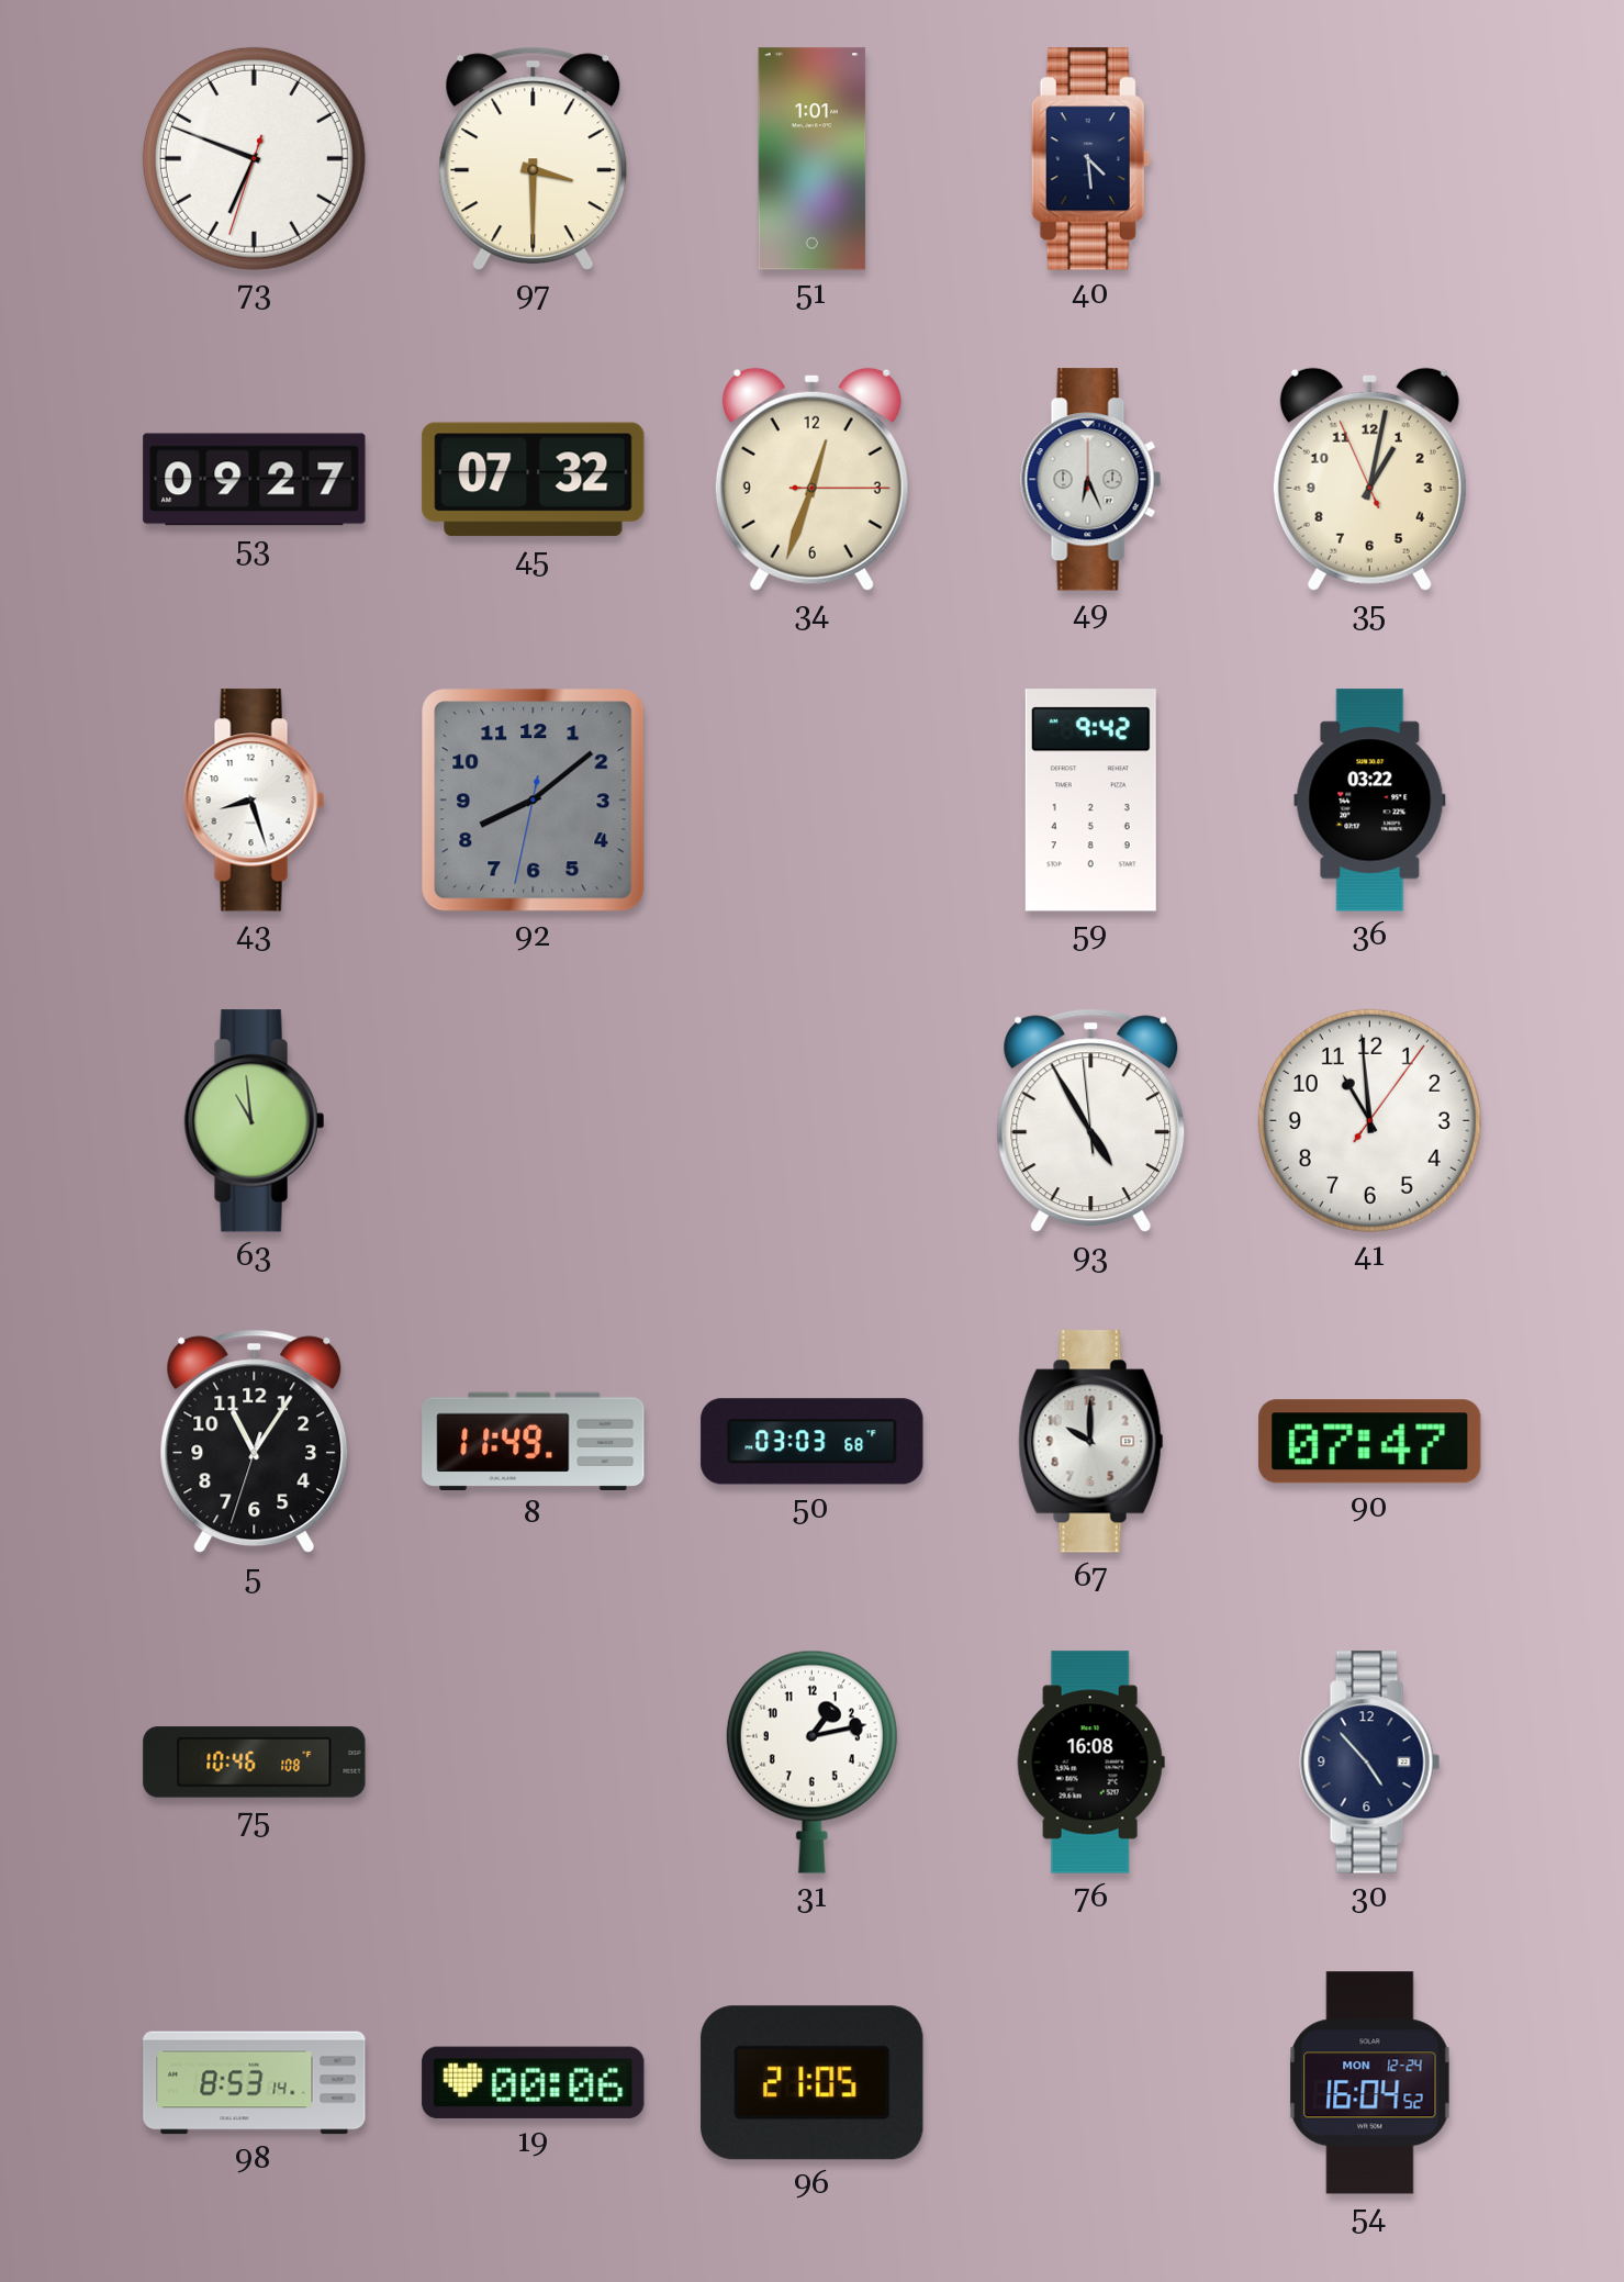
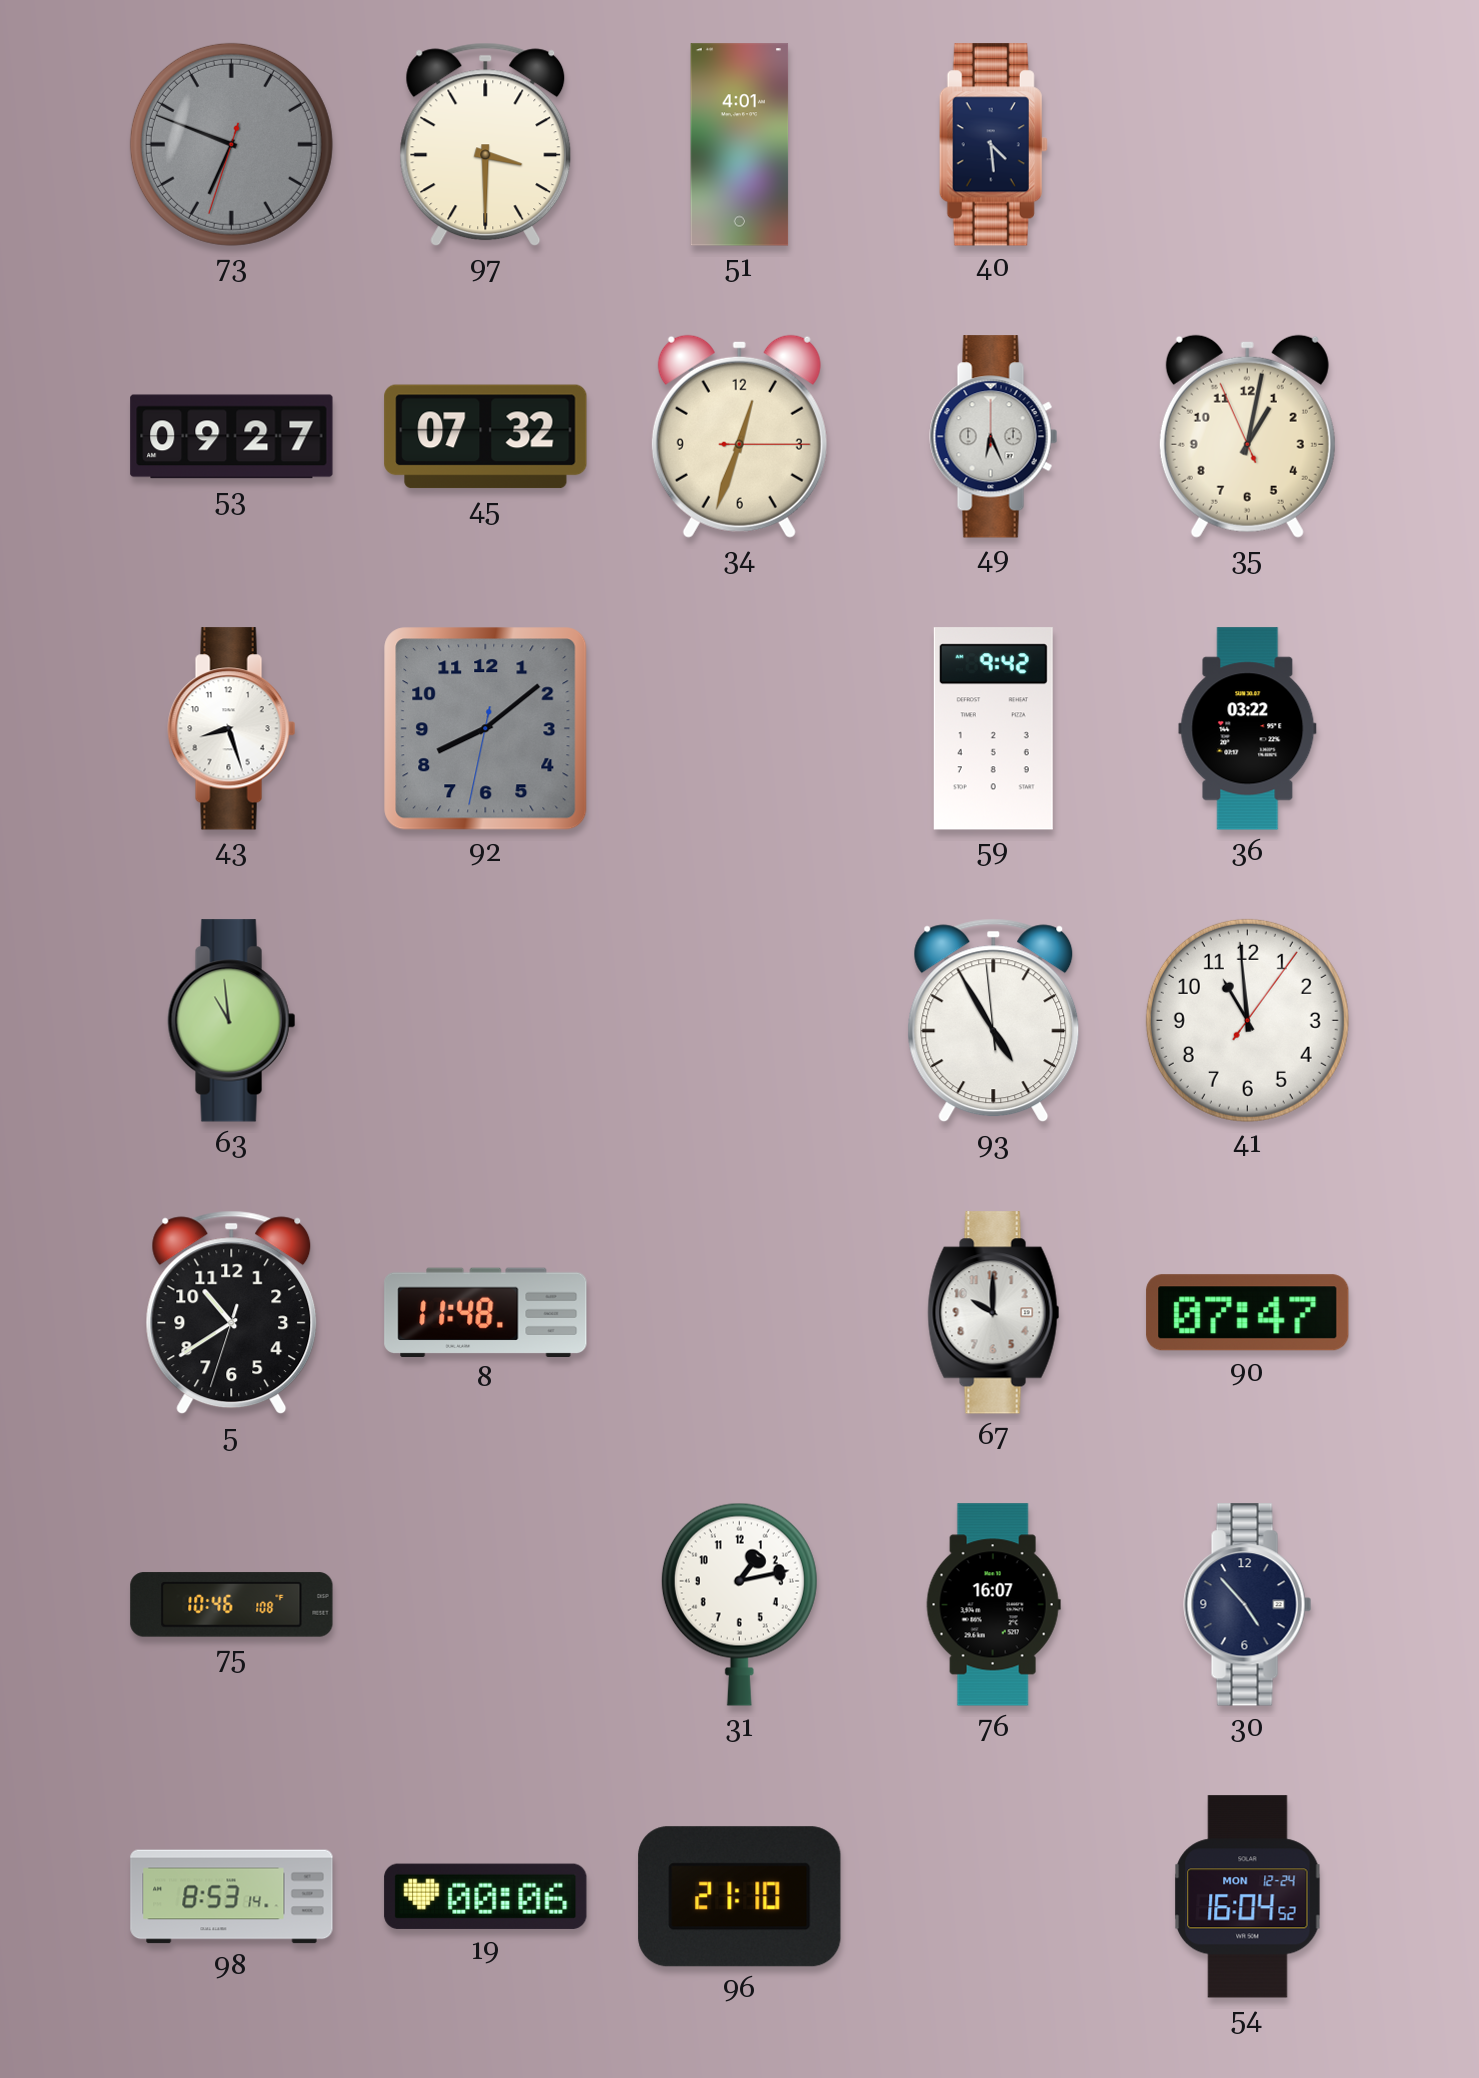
73 dial: white -> grey
51: 1:01 -> 4:01
5: 11:05 -> 10:39
8: 11:49 -> 11:48
50: 03:03 -> none
76: 16:08 -> 16:07
96: 21:05 -> 21:10
